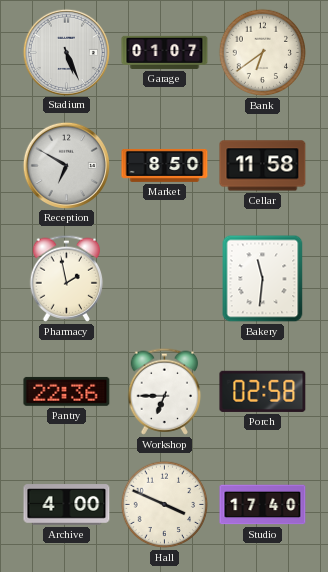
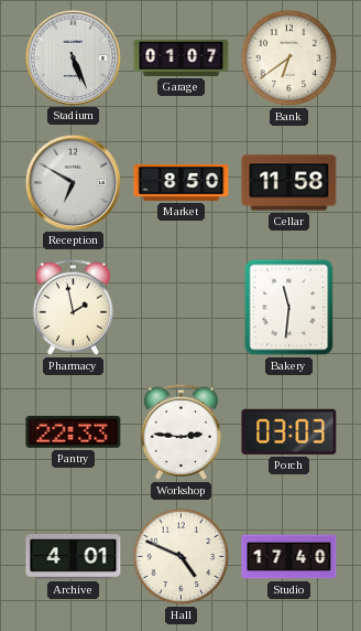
Pantry: 22:36 -> 22:33
Workshop: 6:45 -> 2:46
Porch: 02:58 -> 03:03
Archive: 4:00 -> 4:01
Hall: 3:49 -> 4:49
